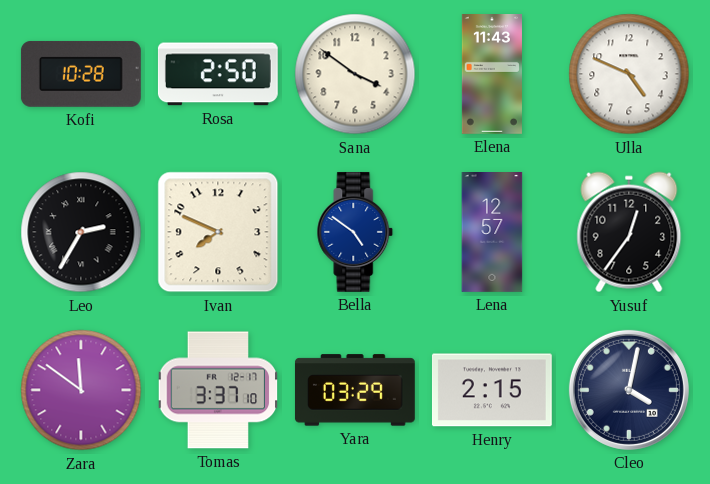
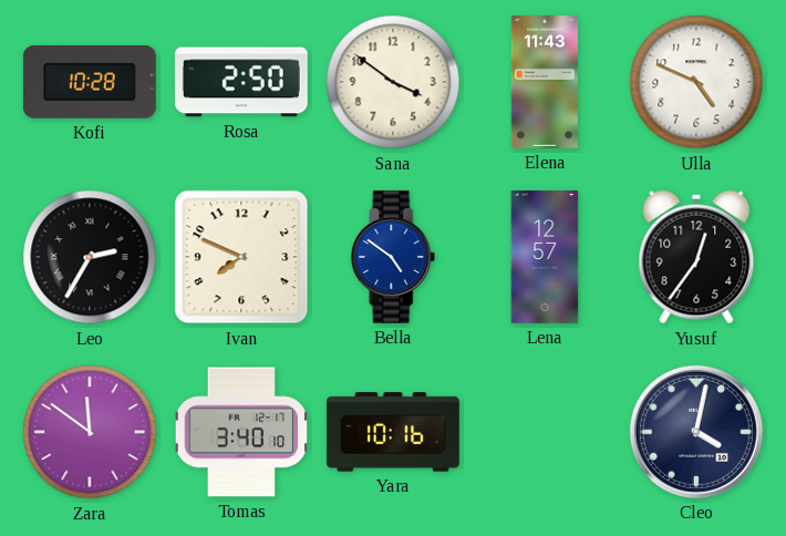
Tomas: 3:37 -> 3:40
Yara: 03:29 -> 10:16
Henry: 2:15 -> none
